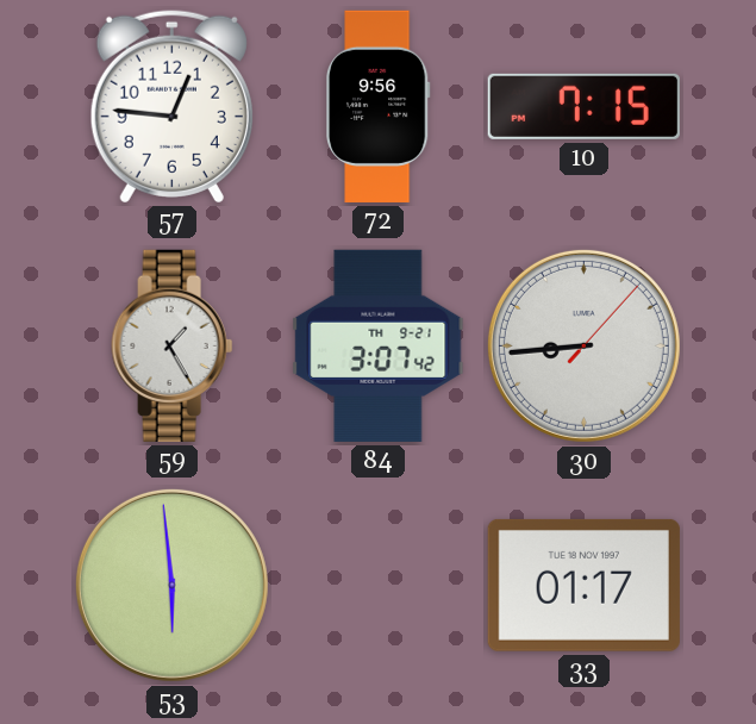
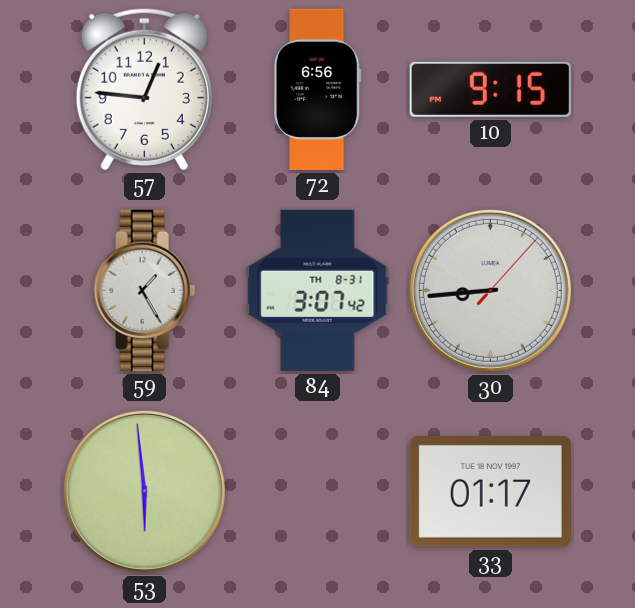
72: 9:56 -> 6:56
10: 7:15 -> 9:15
84 date: TH 9-21 -> TH 8-31
